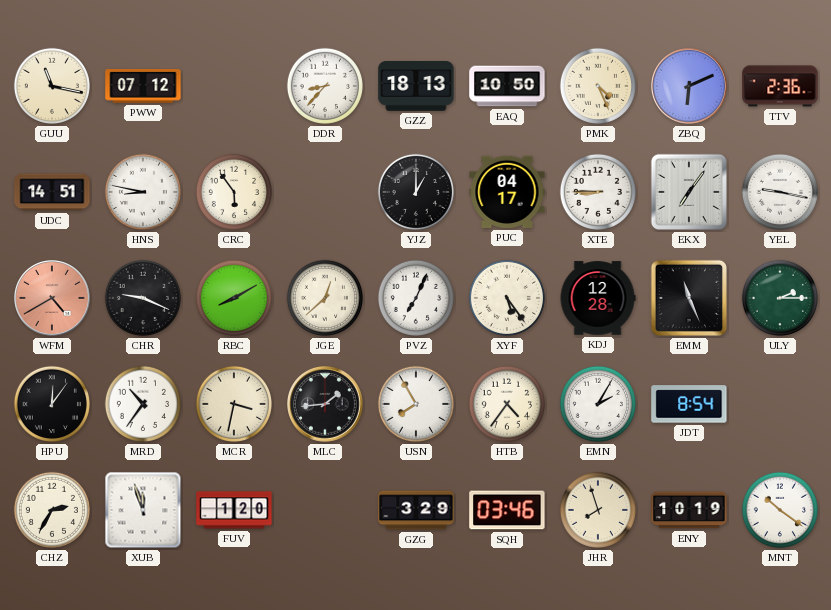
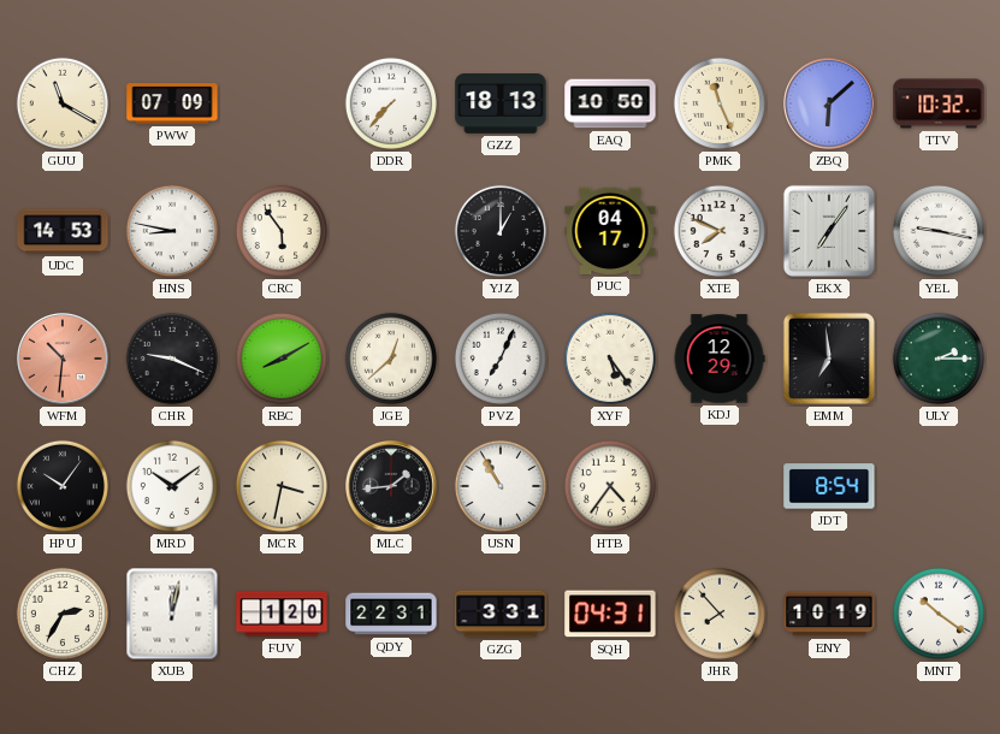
GUU: 11:17 -> 11:20
PWW: 07:12 -> 07:09
DDR: 8:37 -> 7:37
PMK: 4:26 -> 11:26
ZBQ: 6:11 -> 6:08
TTV: 2:36 -> 10:32
UDC: 14:51 -> 14:53
XTE: 8:45 -> 7:49
WFM: 4:40 -> 10:31
KDJ: 12:28 -> 12:29
EMM: 11:26 -> 6:59
HPU: 12:06 -> 10:06
MRD: 10:36 -> 10:09
USN: 7:55 -> 10:55
EMN: 2:05 -> none
XUB: 11:57 -> 12:02
QDY: none -> 22:31
GZG: 3:29 -> 3:31
SQH: 03:46 -> 04:31
JHR: 7:57 -> 7:53
